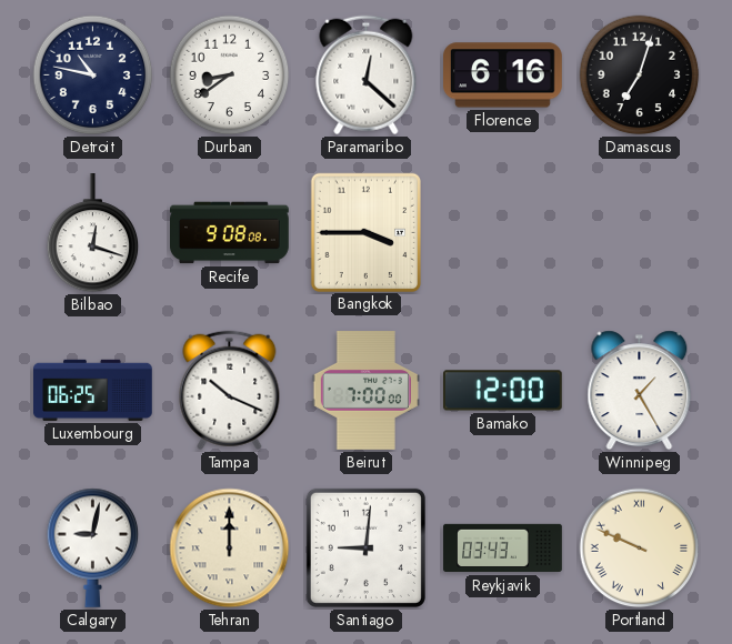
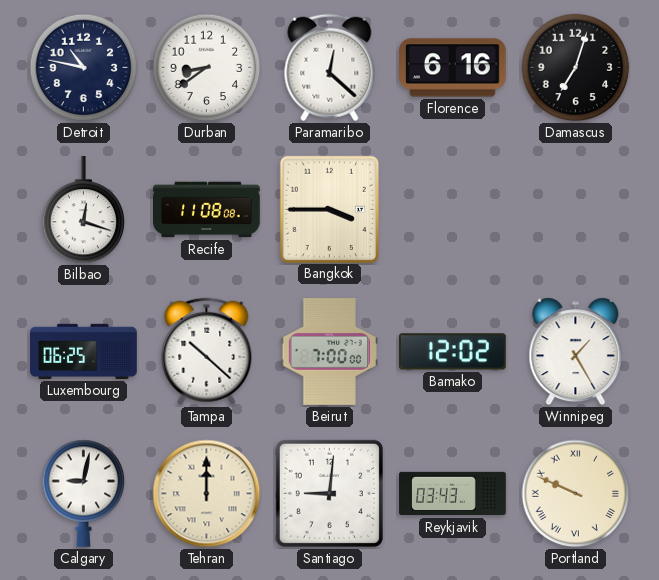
Recife: 9:08 -> 11:08
Tampa: 10:19 -> 10:22
Bamako: 12:00 -> 12:02
